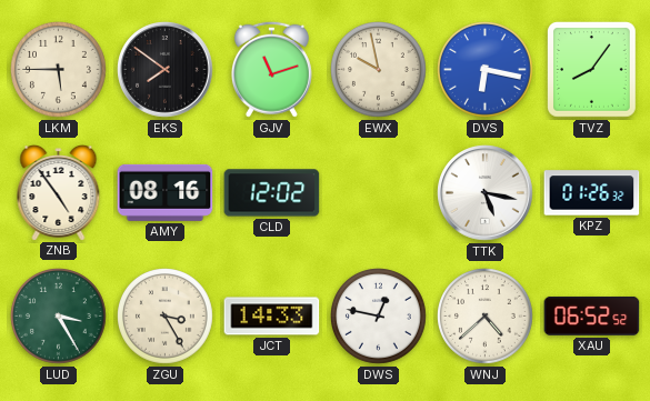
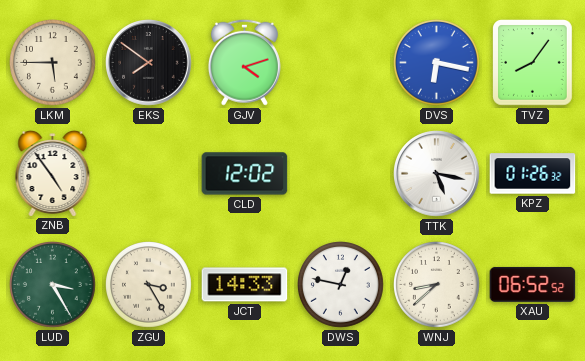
GJV: 11:12 -> 4:12
EWX: 9:58 -> none
AMY: 08:16 -> none
WNJ: 4:38 -> 8:38
